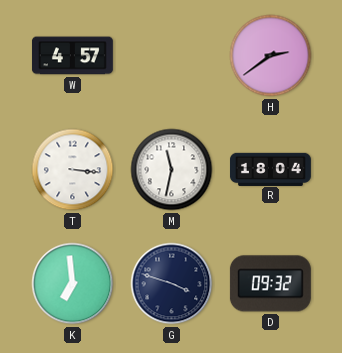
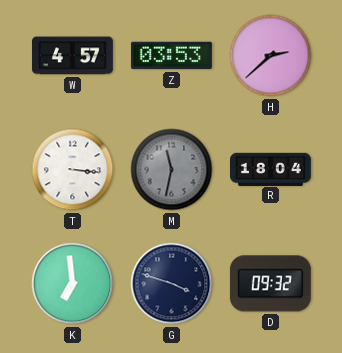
Z: none -> 03:53
H: 2:39 -> 2:38
M dial: white -> grey
